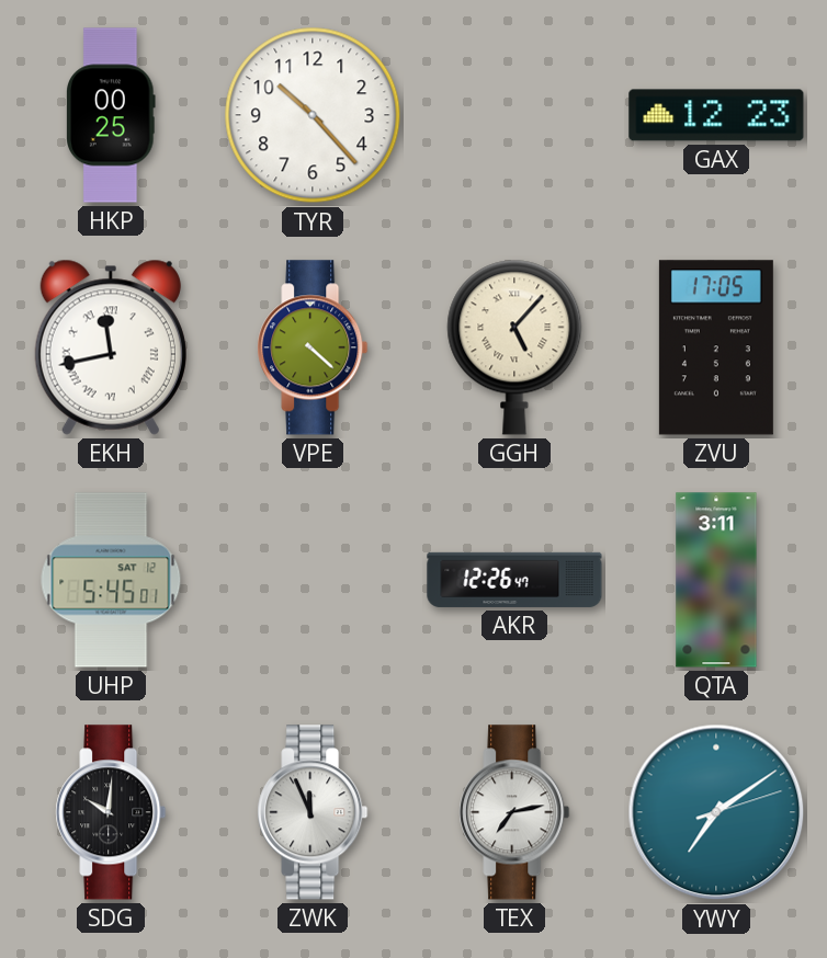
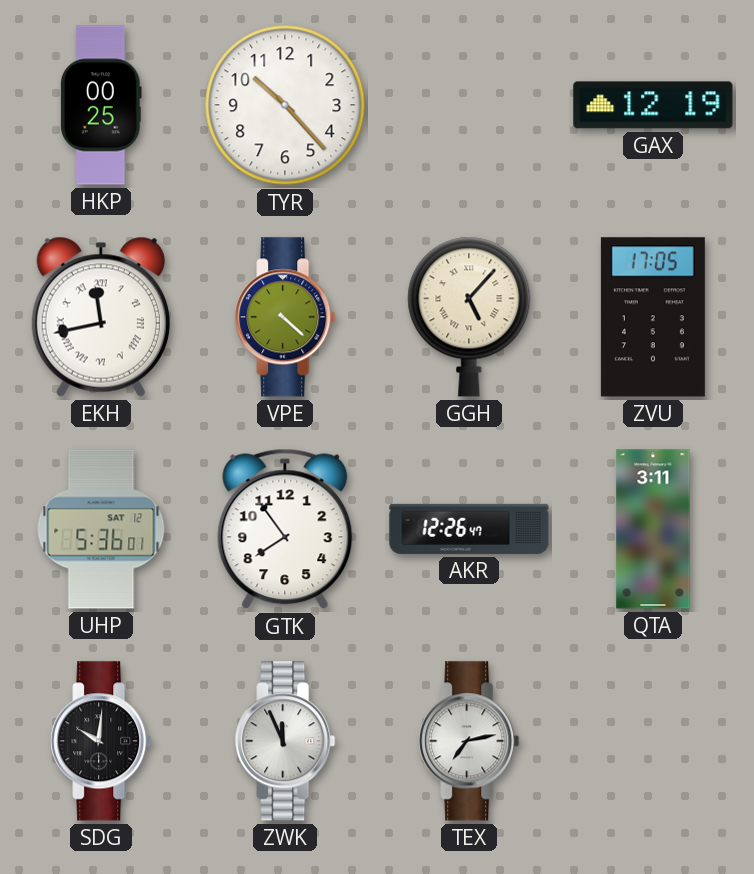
GAX: 12:23 -> 12:19
UHP: 5:45 -> 5:36
GTK: none -> 7:54
YWY: 7:09 -> none
